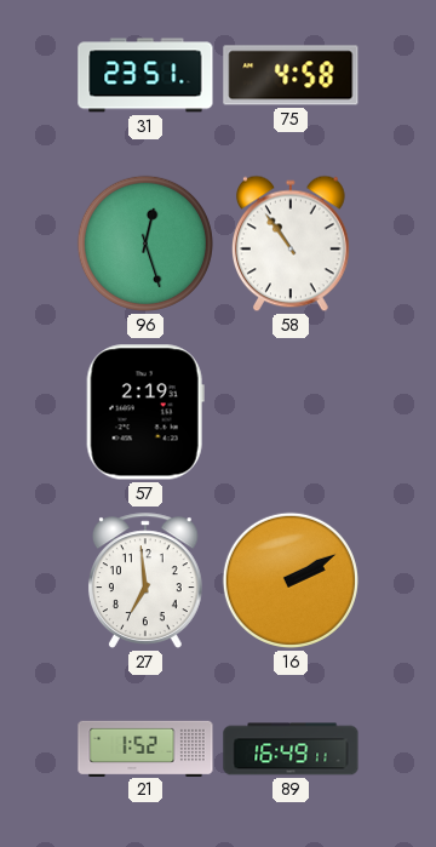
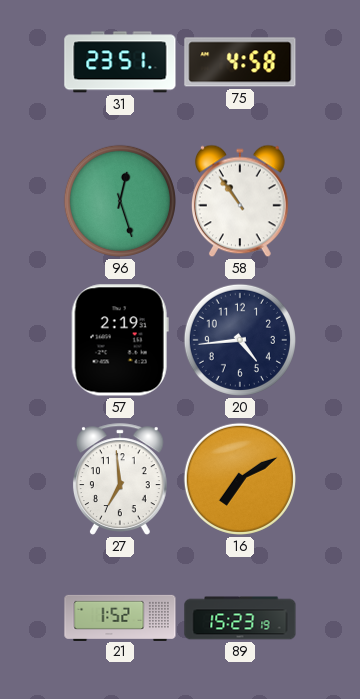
20: none -> 4:44
16: 2:10 -> 7:10
89: 16:49 -> 15:23
